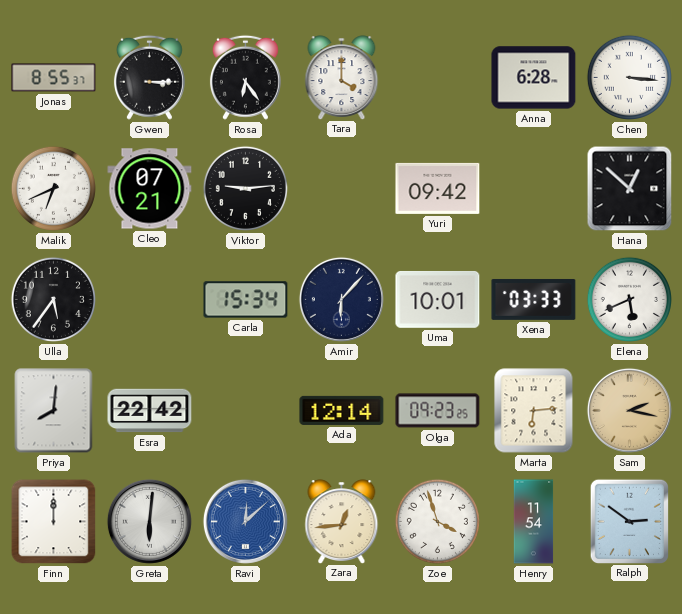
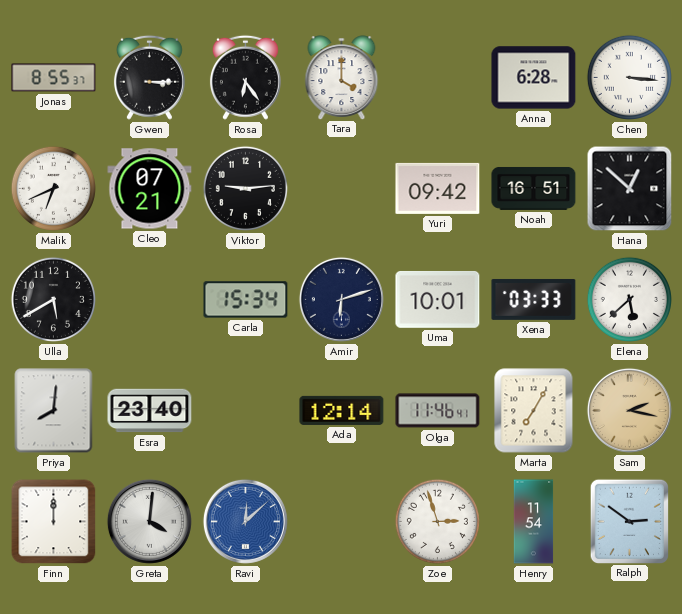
Noah: none -> 16:51
Ulla: 5:36 -> 5:40
Amir: 6:07 -> 6:12
Elena: 5:41 -> 5:38
Esra: 22:42 -> 23:40
Olga: 09:23 -> 11:46
Marta: 6:14 -> 7:05
Greta: 6:01 -> 4:01
Zara: 12:44 -> none
Zoe: 3:57 -> 2:57
